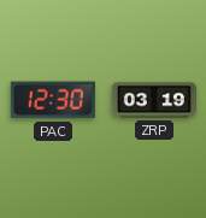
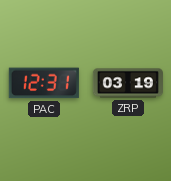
PAC: 12:30 -> 12:31
